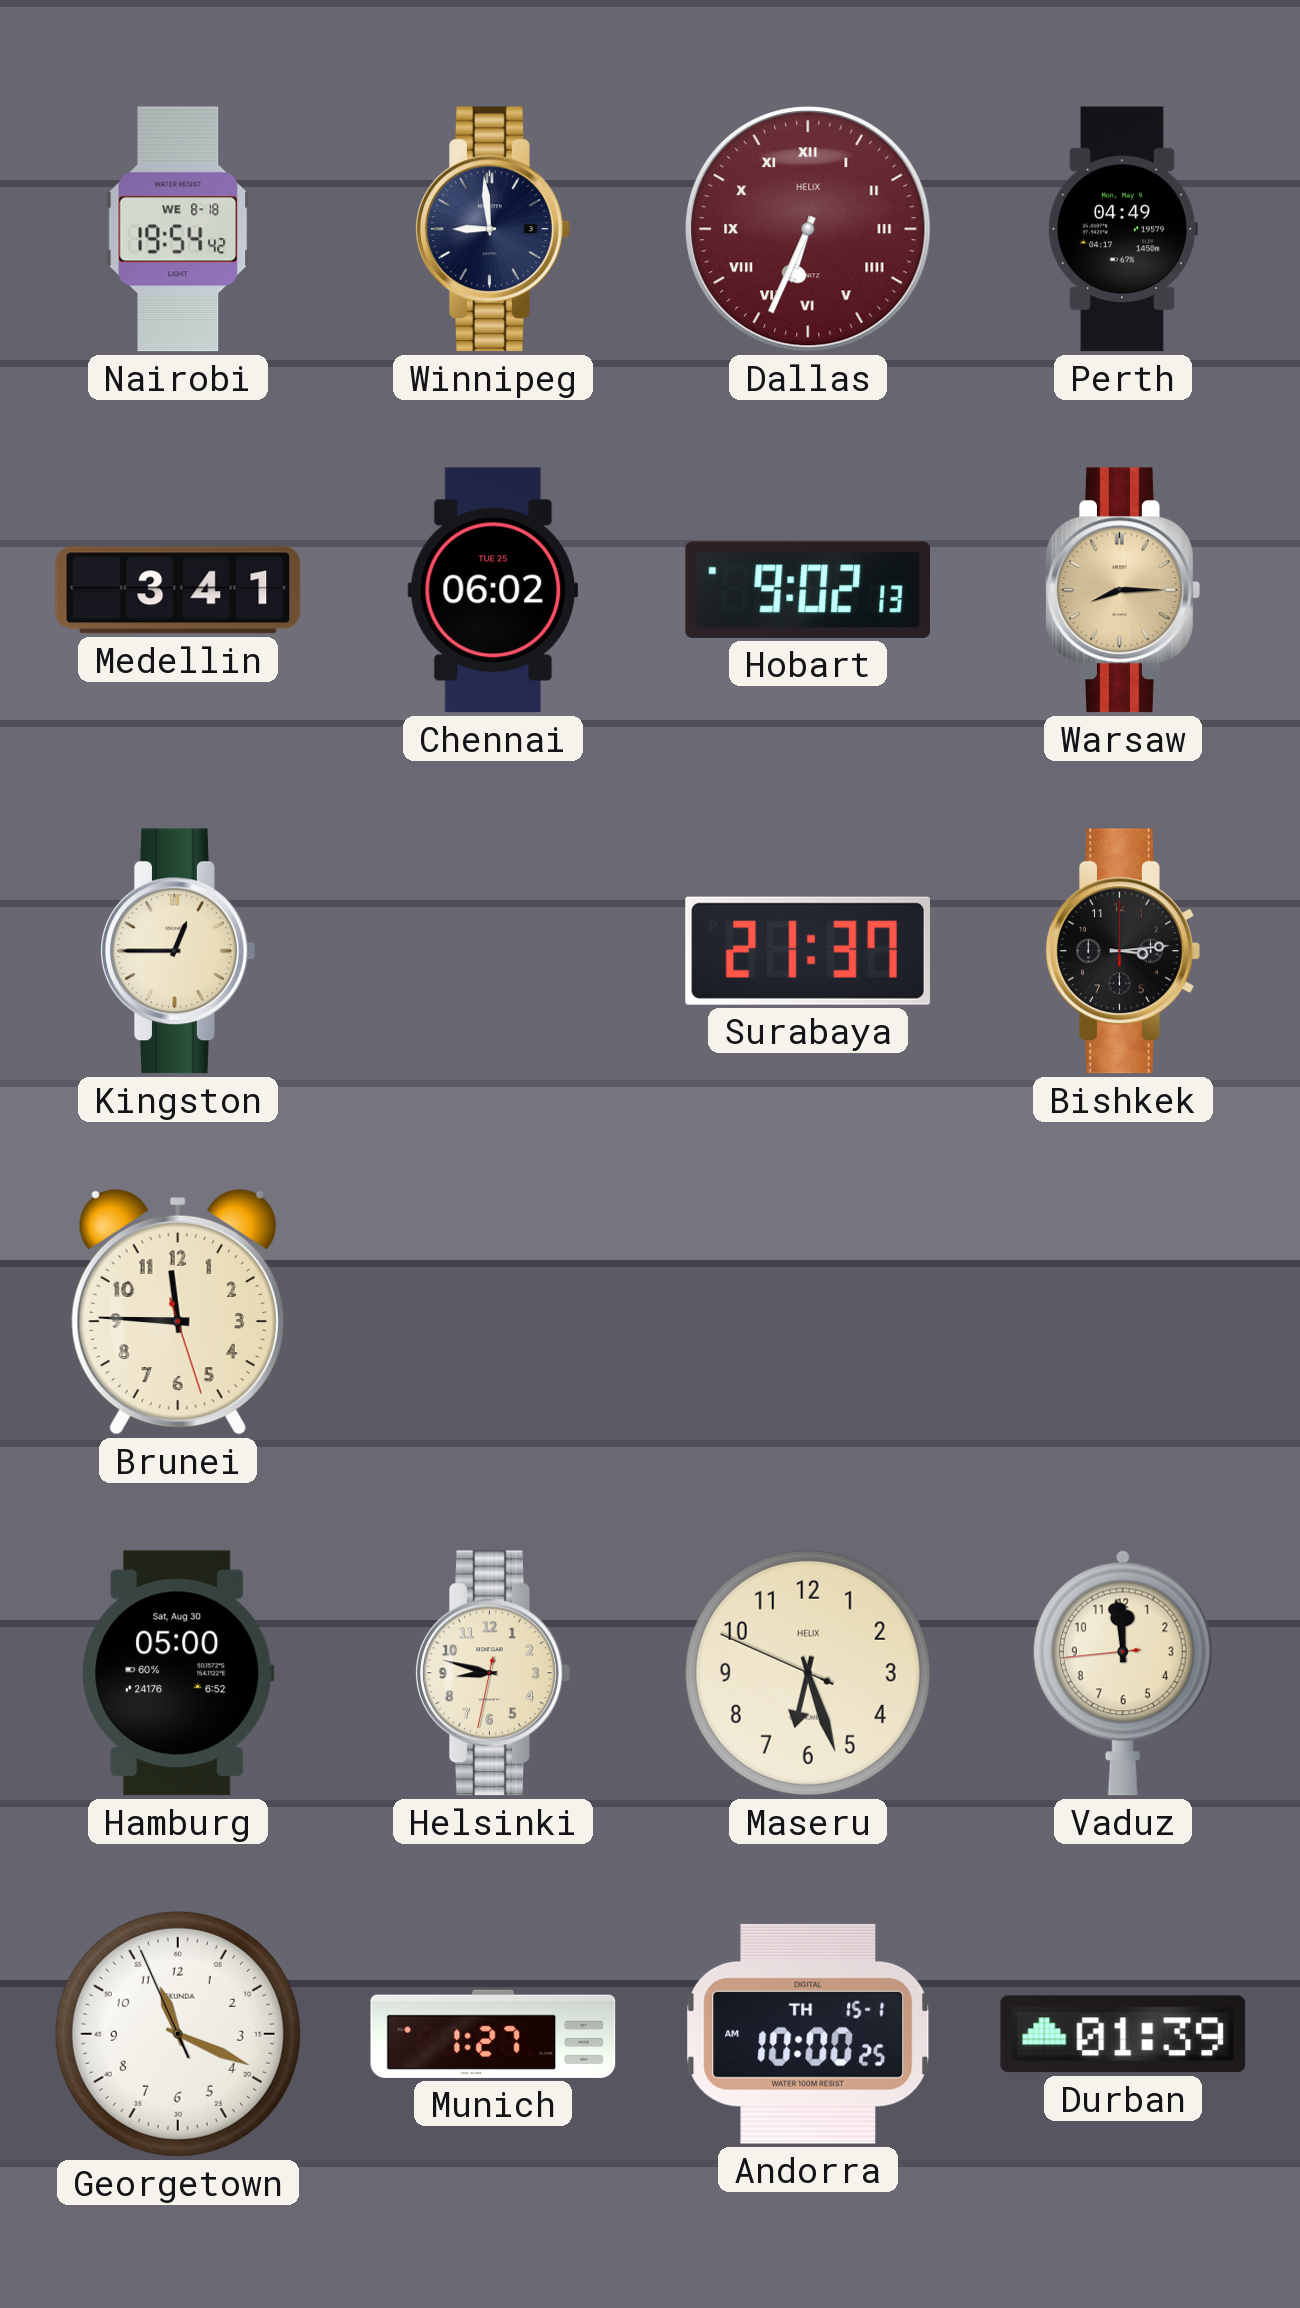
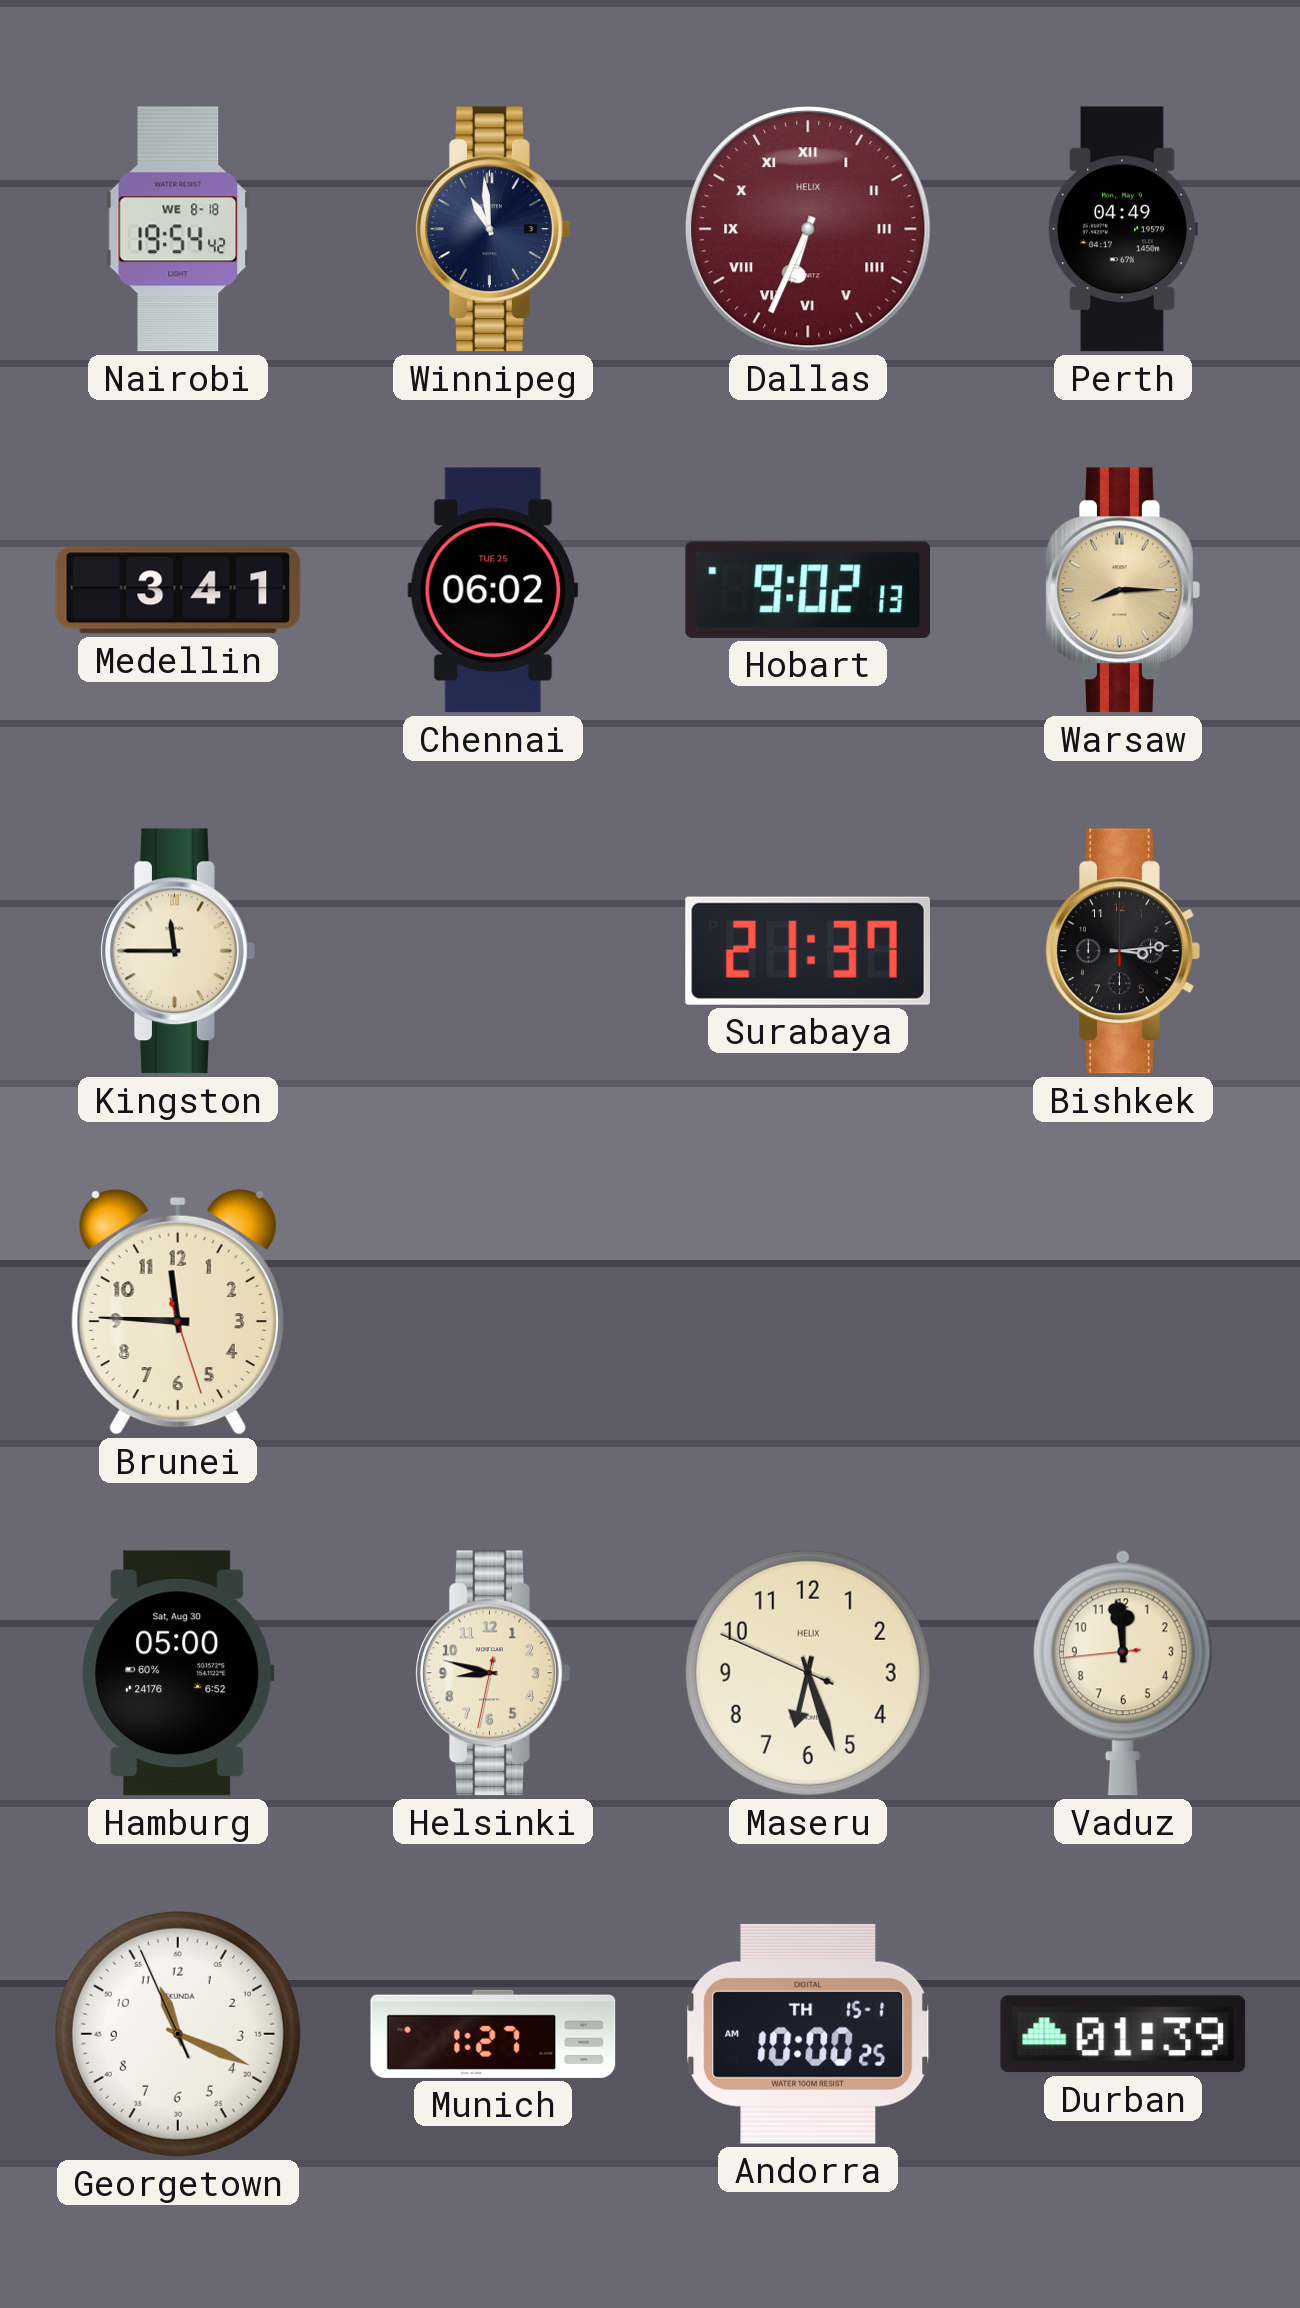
Winnipeg: 8:59 -> 10:59
Kingston: 12:45 -> 11:45
